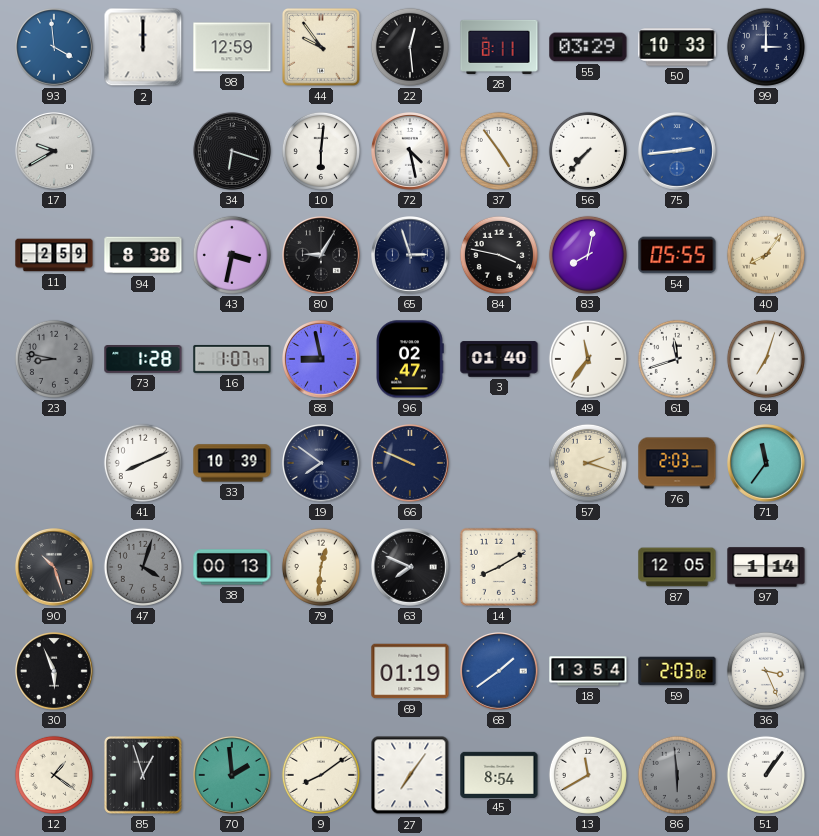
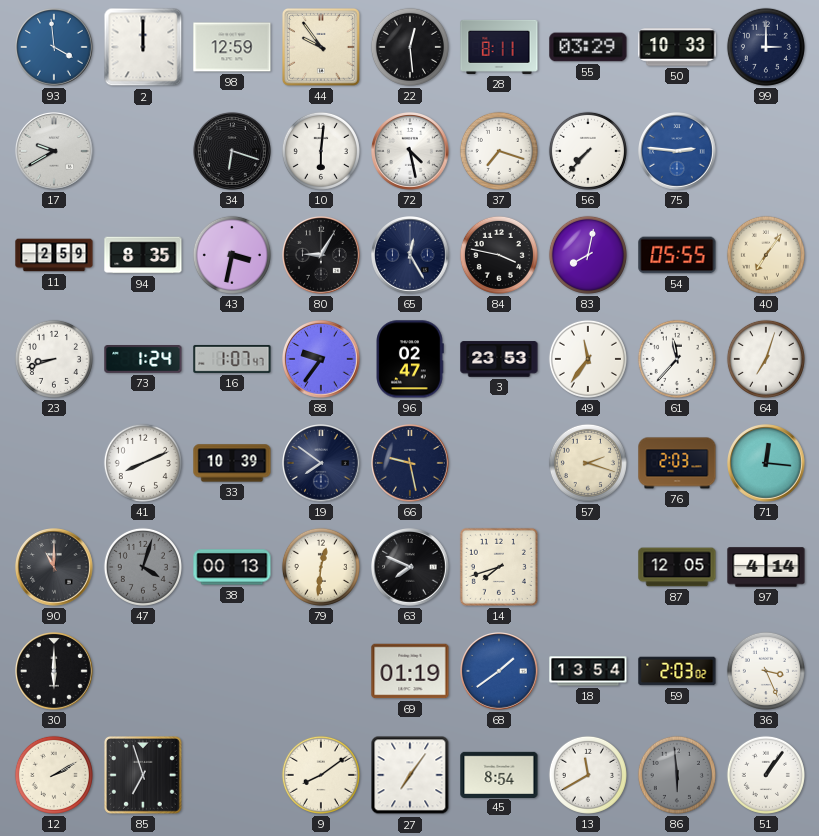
37: 4:54 -> 7:18
75: 2:44 -> 2:46
94: 8:38 -> 8:35
65: 2:57 -> 12:25
40: 8:06 -> 7:06
23: 8:47 -> 8:42
23 dial: grey -> white
73: 1:28 -> 1:24
88: 8:58 -> 9:36
3: 01:40 -> 23:53
61: 11:42 -> 11:37
66: 9:49 -> 9:28
71: 11:36 -> 12:16
90: 10:27 -> 11:00
14: 8:10 -> 7:42
97: 1:14 -> 4:14
30: 5:56 -> 6:00
12: 1:21 -> 2:10
85: 12:57 -> 6:57
70: 1:59 -> none
